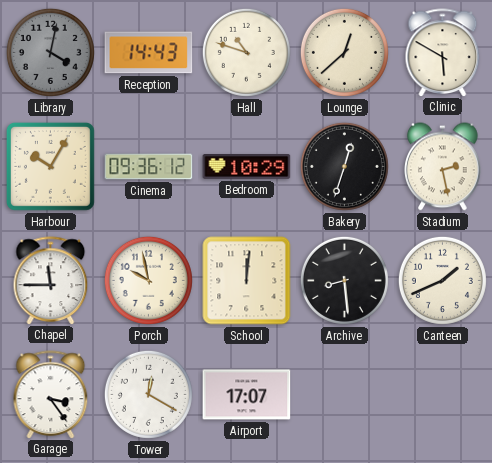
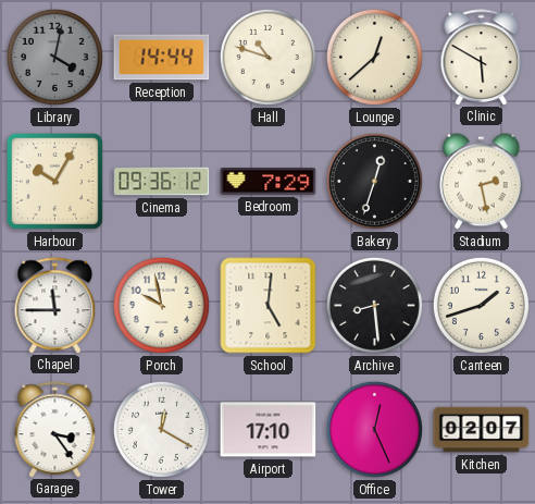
Reception: 14:43 -> 14:44
Bedroom: 10:29 -> 7:29
School: 12:01 -> 5:01
Canteen: 1:41 -> 1:42
Airport: 17:07 -> 17:10
Office: none -> 12:26
Kitchen: none -> 02:07
